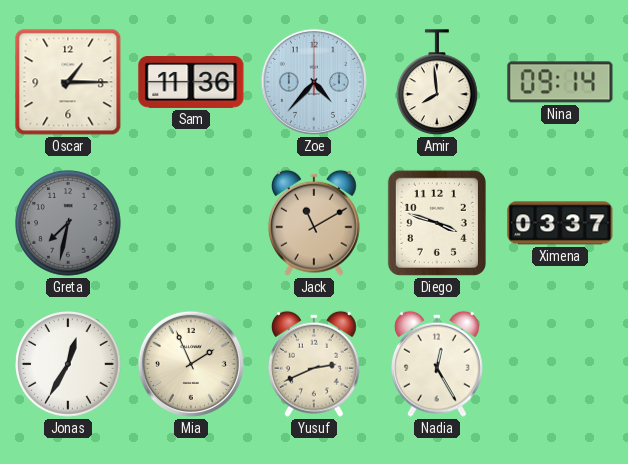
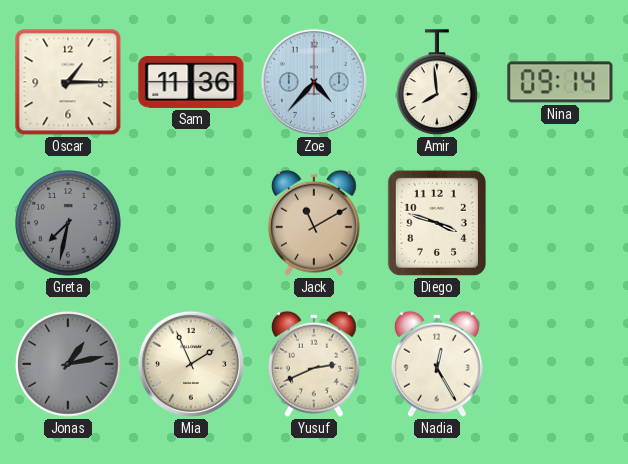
Ximena: 03:37 -> none
Jonas: 12:35 -> 1:13
Jonas dial: white -> grey
